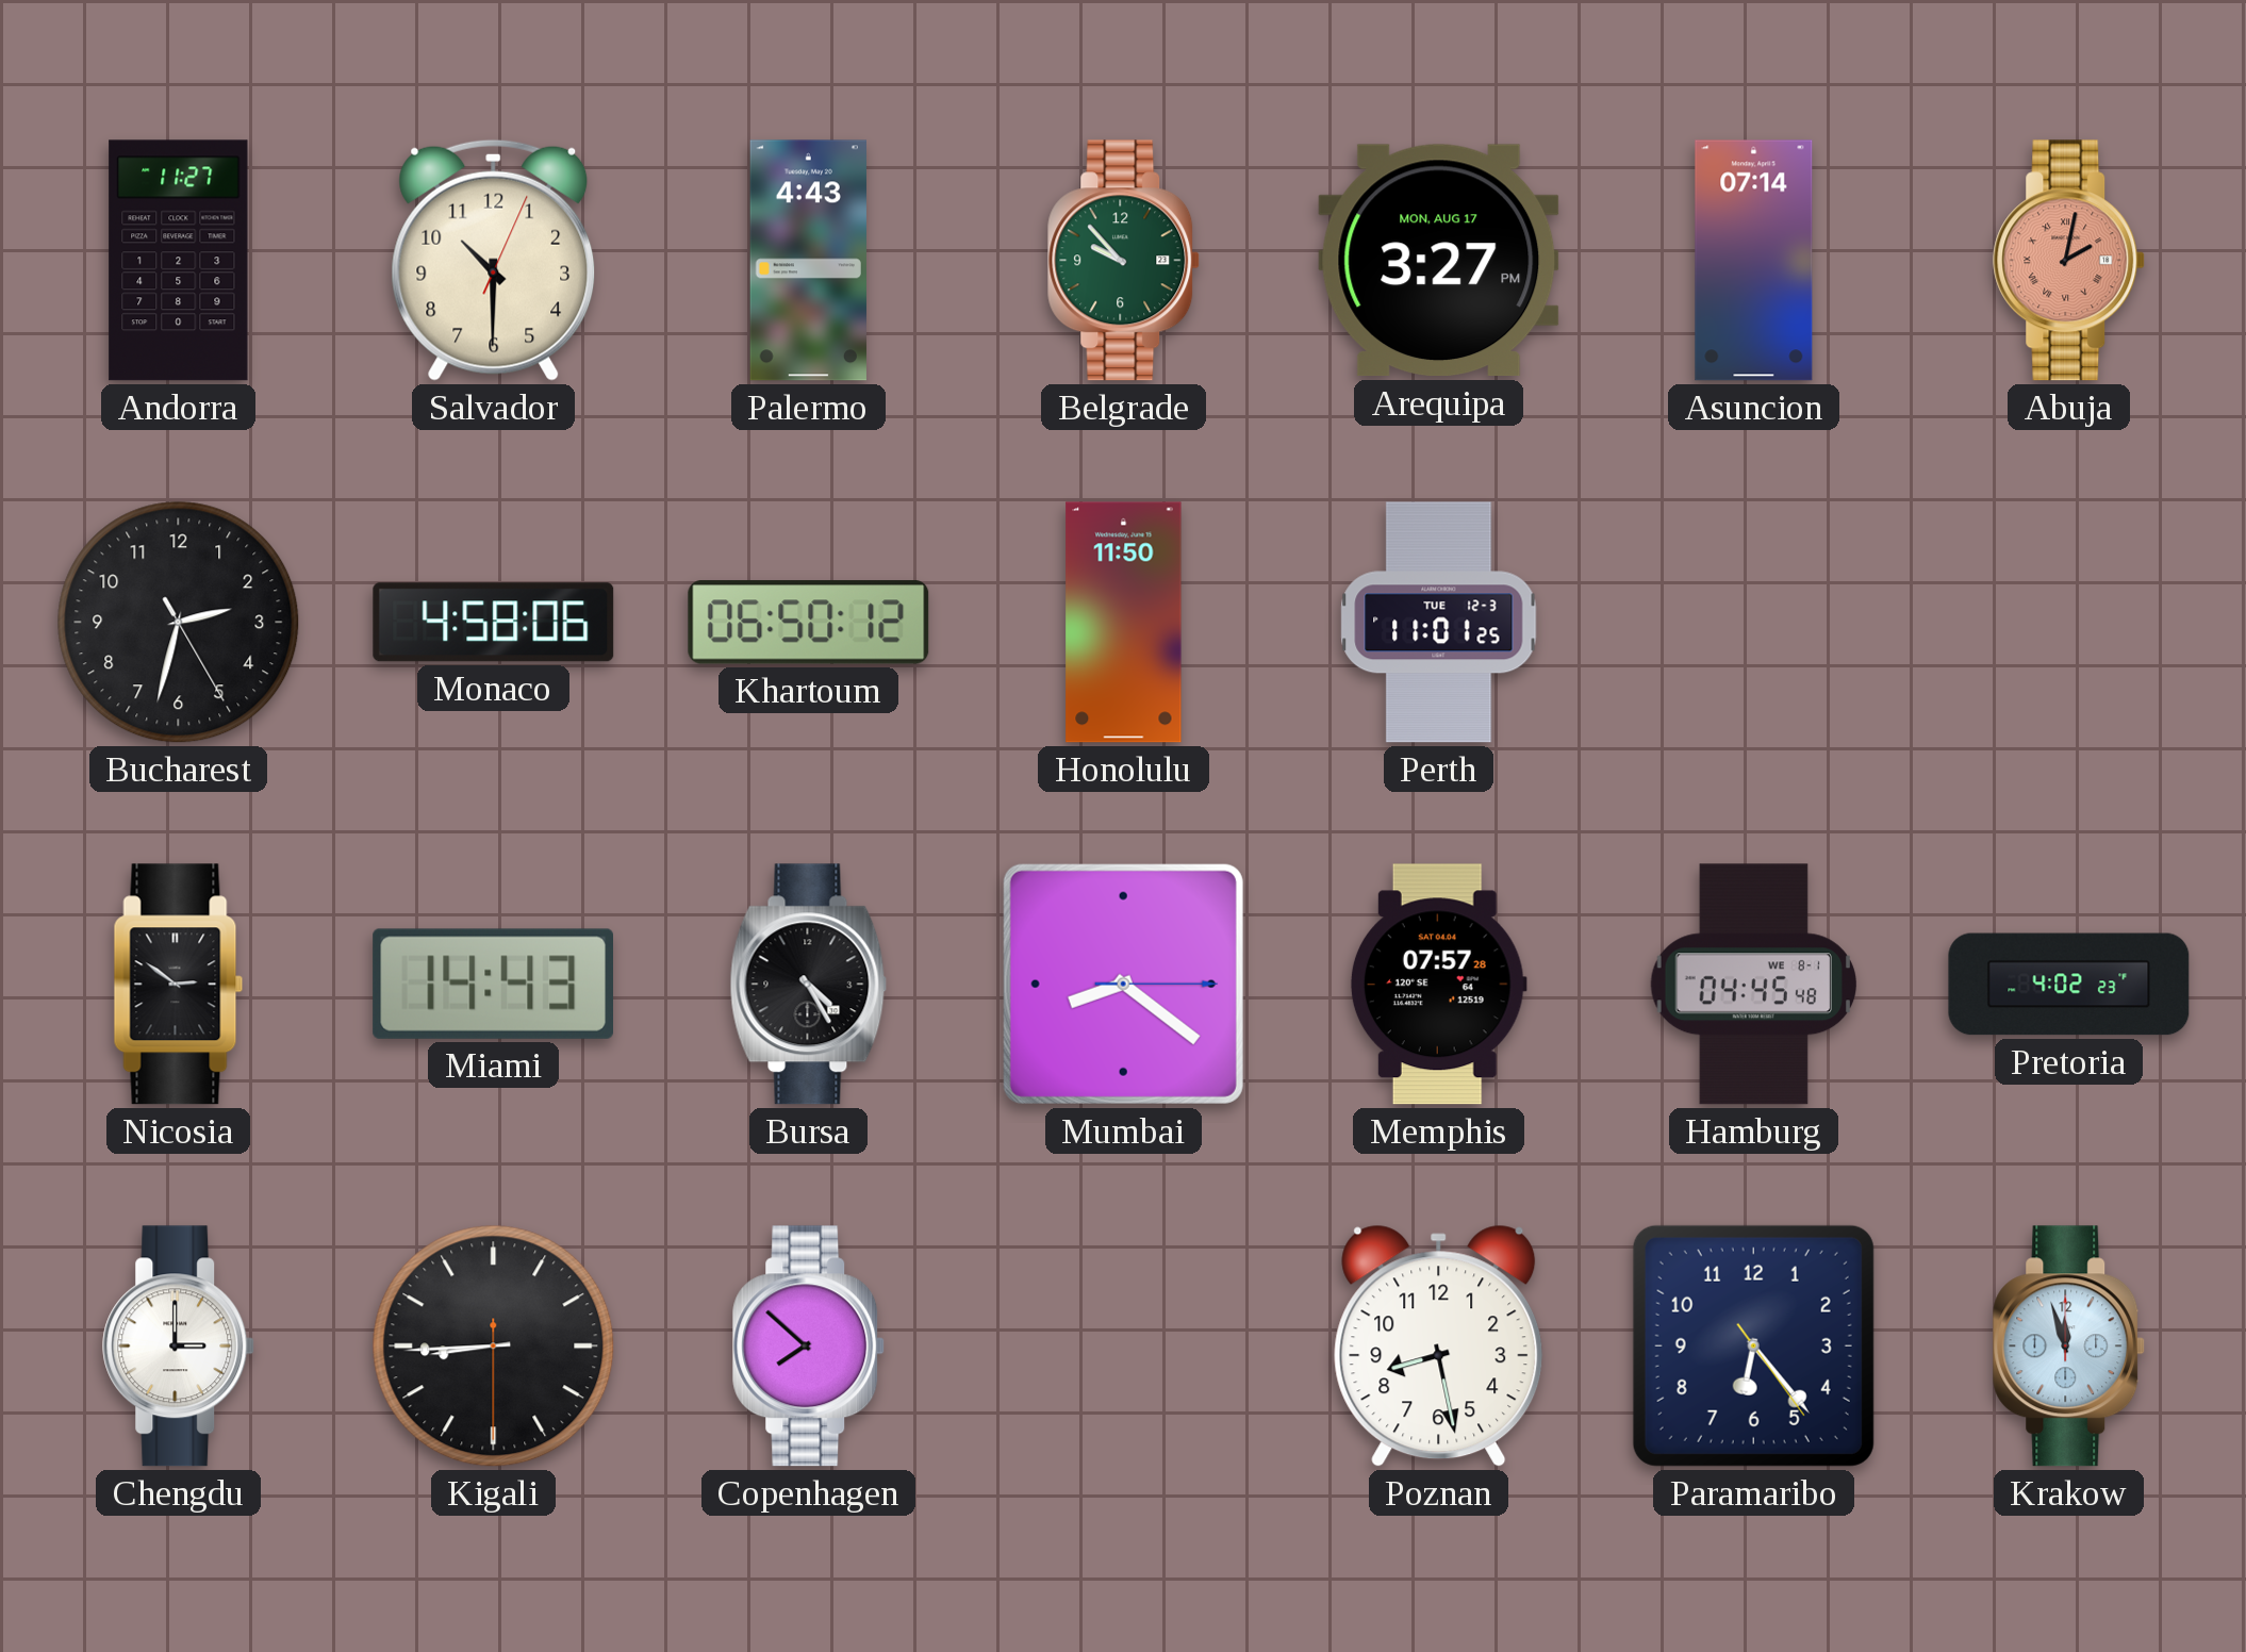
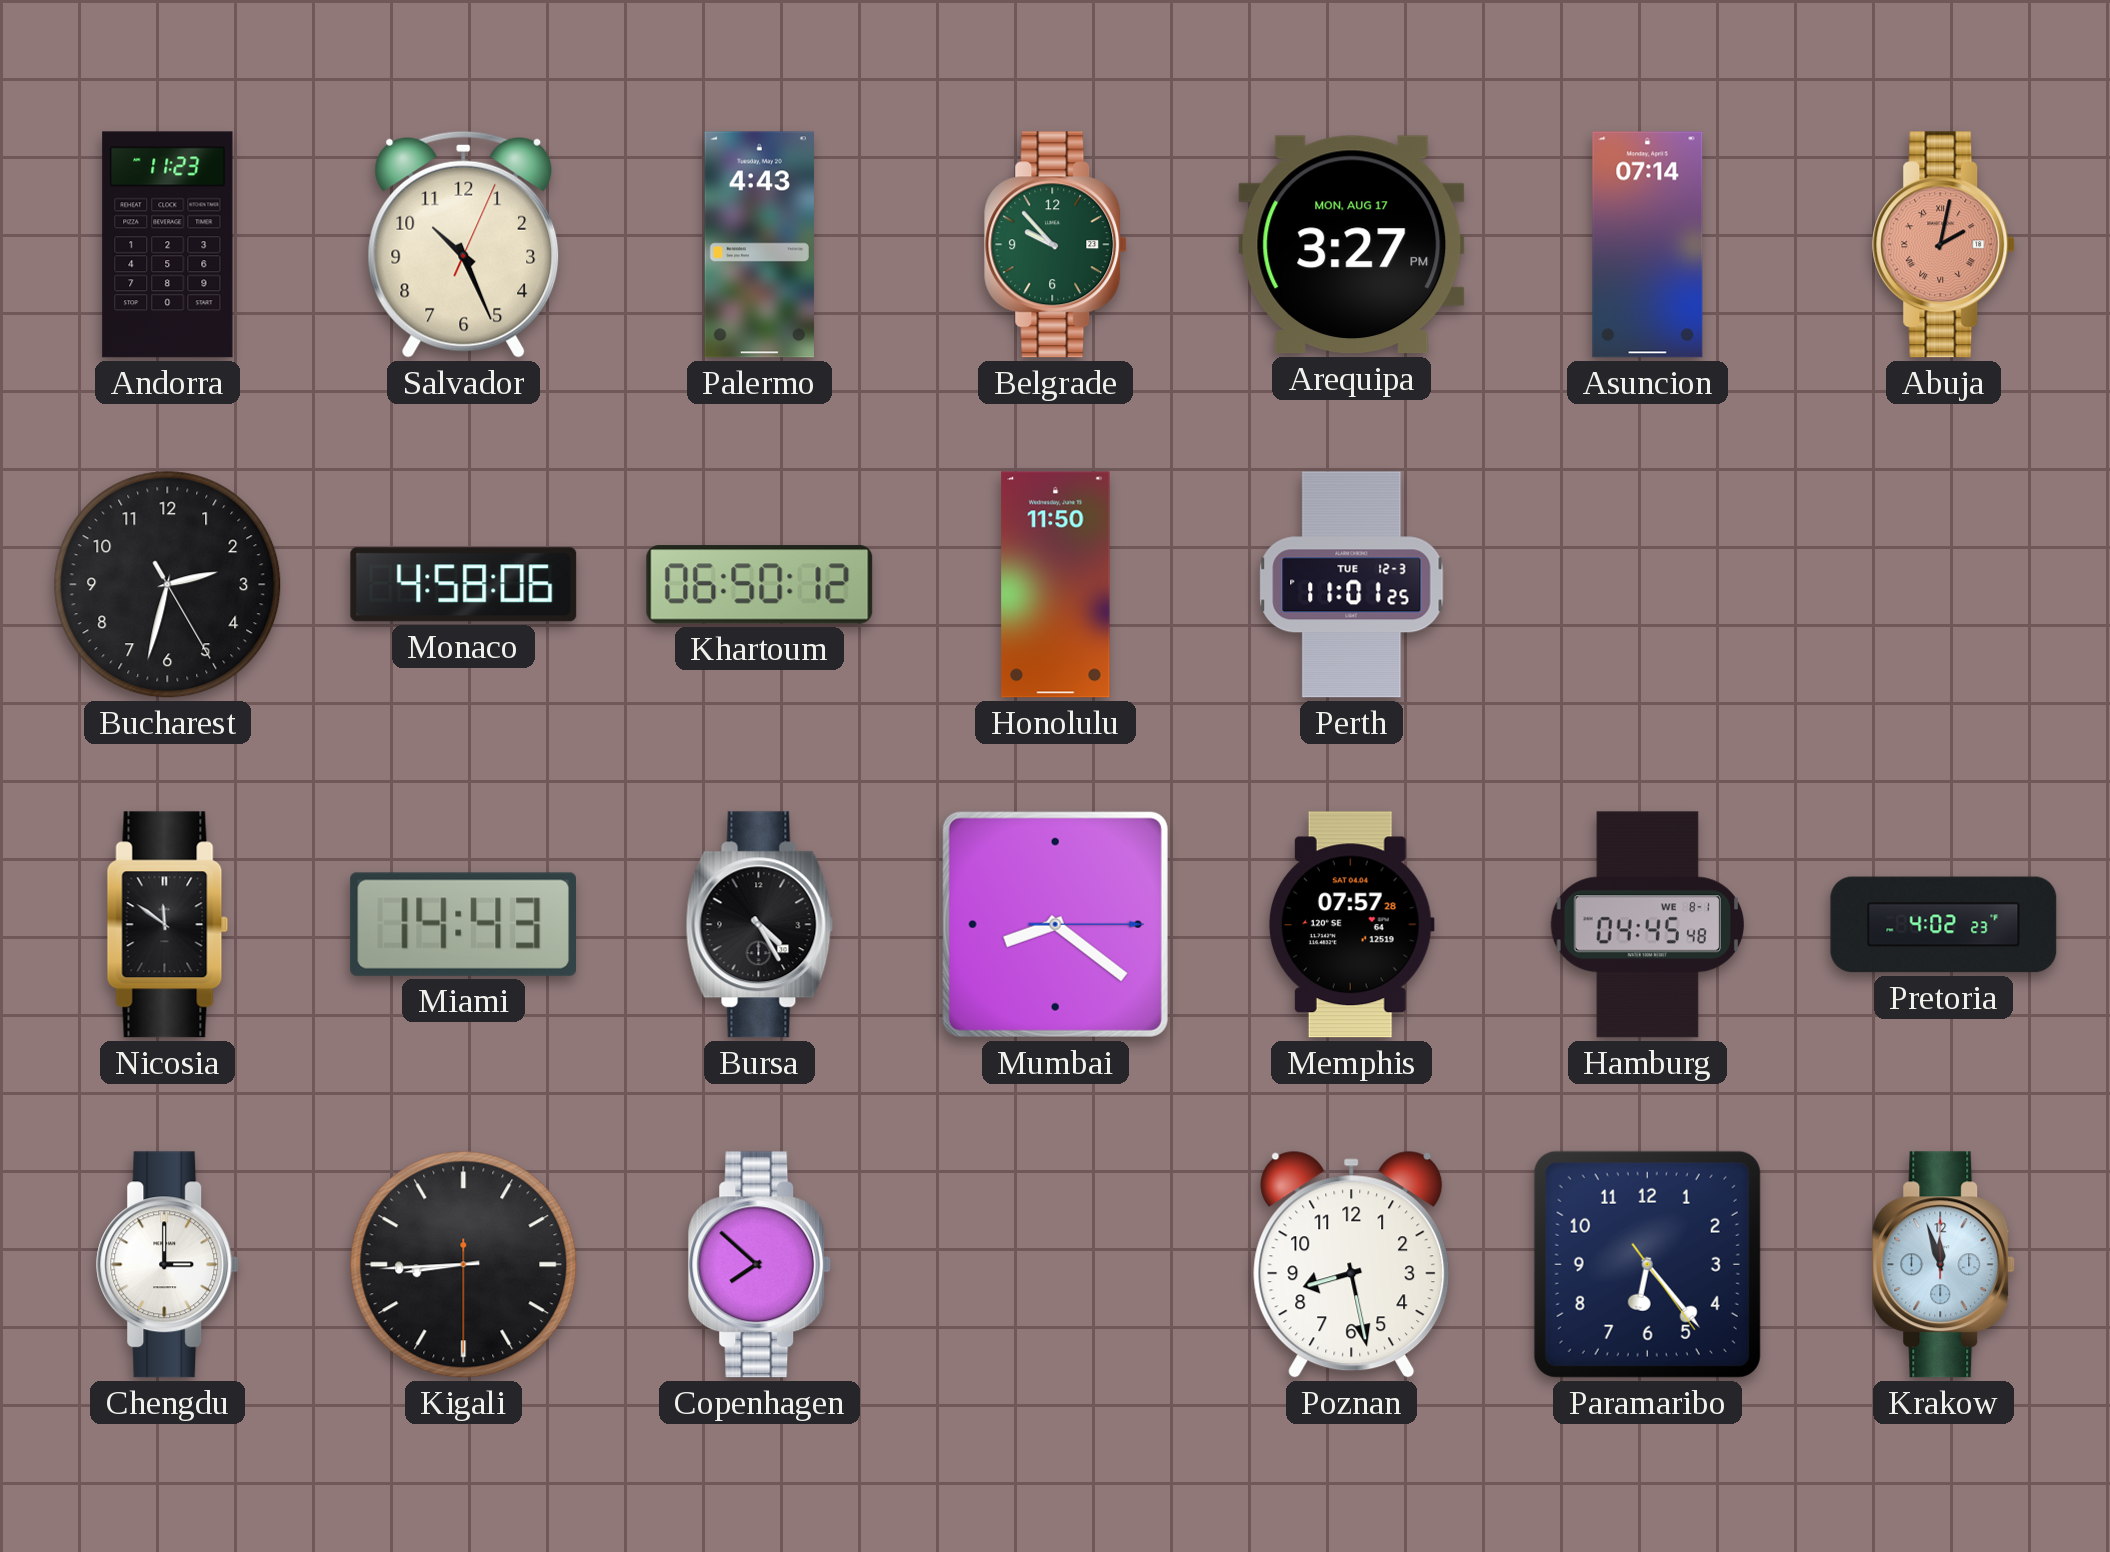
Andorra: 11:27 -> 11:23
Salvador: 10:30 -> 10:26
Nicosia: 2:51 -> 11:51
